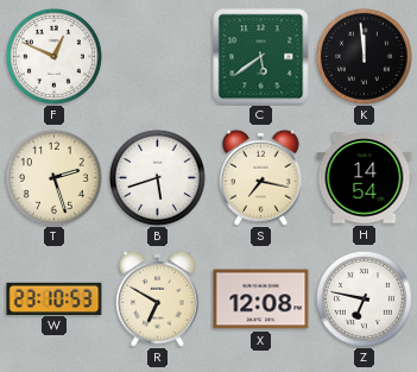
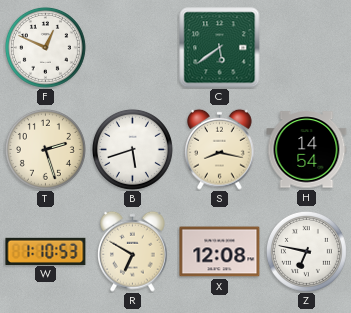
K: 11:59 -> none
S: 7:17 -> 8:17
W: 23:10 -> 1:10
